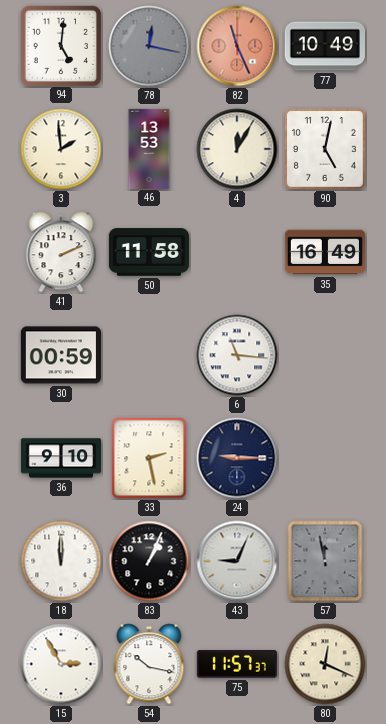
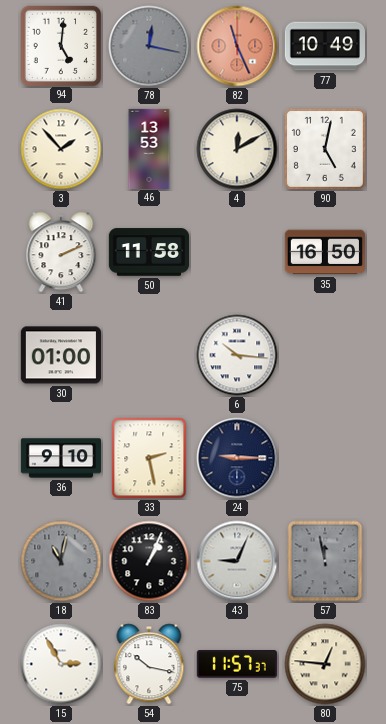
3: 1:59 -> 1:53
4: 12:05 -> 12:10
35: 16:49 -> 16:50
30: 00:59 -> 01:00
6: 11:16 -> 10:16
18: 12:00 -> 11:02
18 dial: white -> grey
80: 12:19 -> 12:46
